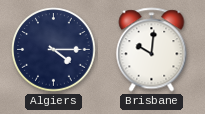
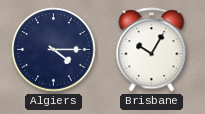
Brisbane: 10:01 -> 10:05
